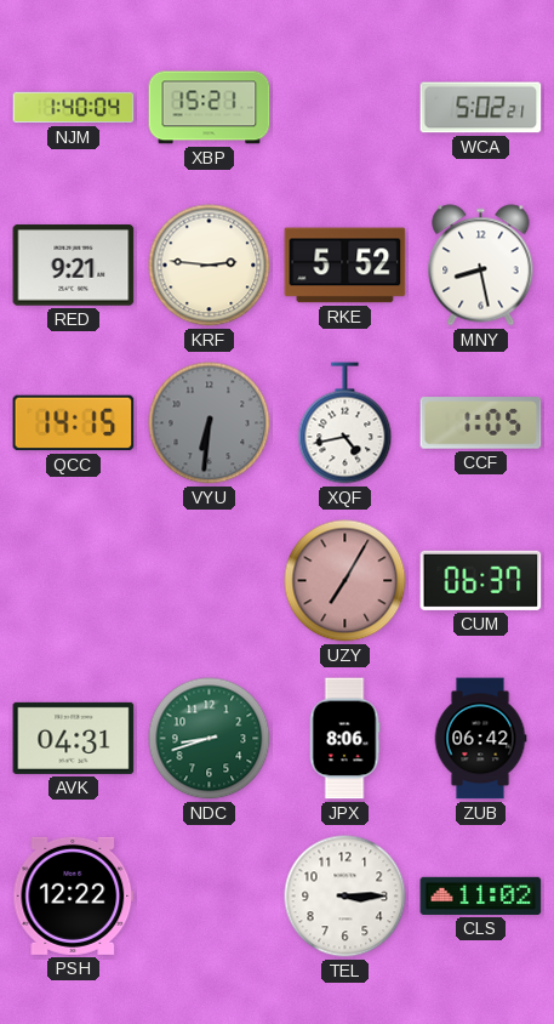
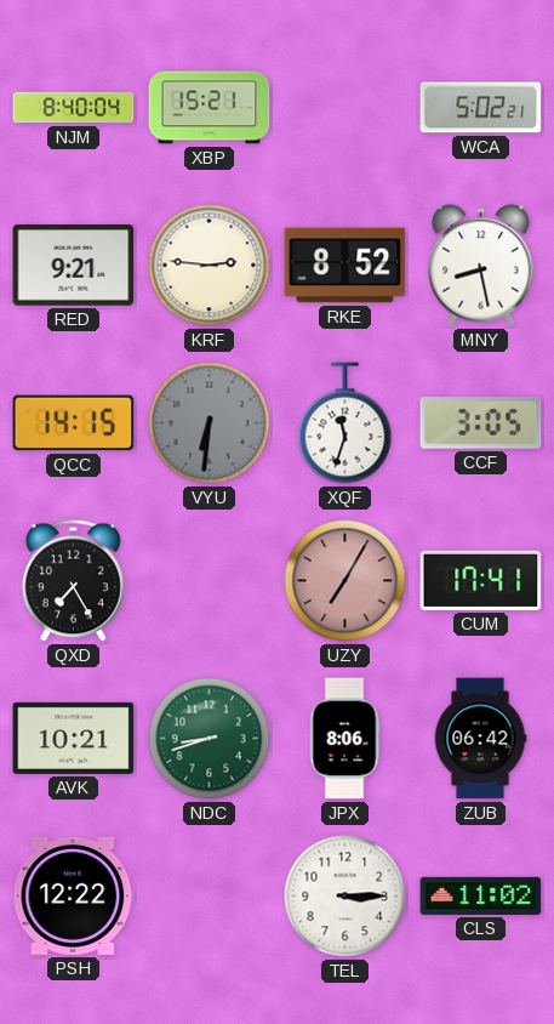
NJM: 1:40 -> 8:40
RKE: 5:52 -> 8:52
XQF: 4:43 -> 11:33
CCF: 1:05 -> 3:05
QXD: none -> 7:25
CUM: 06:37 -> 17:41
AVK: 04:31 -> 10:21
